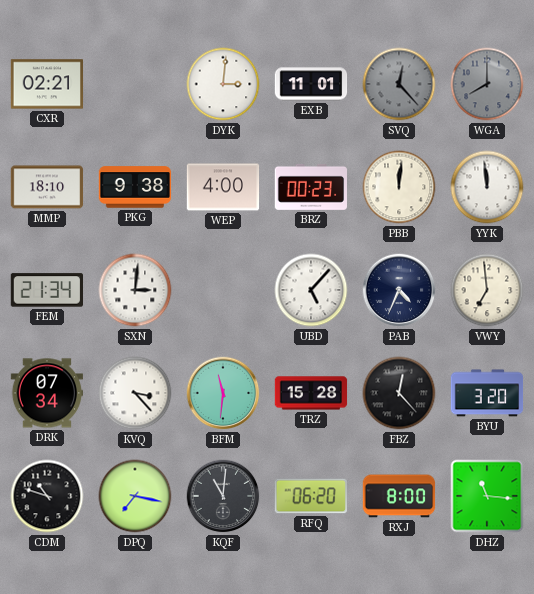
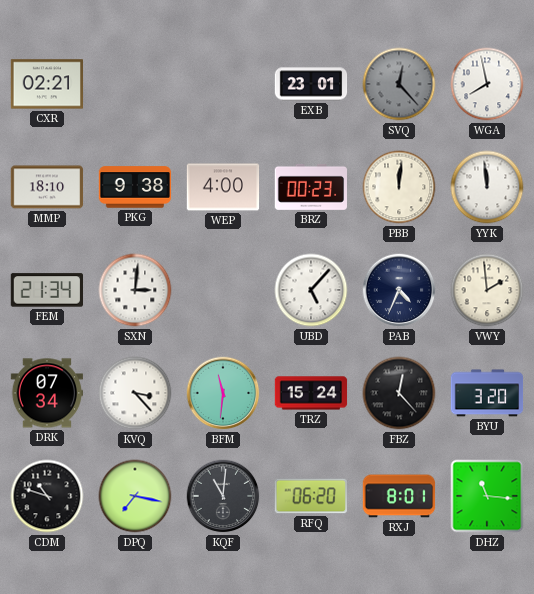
DYK: 3:01 -> none
EXB: 11:01 -> 23:01
WGA: 8:00 -> 7:58
WGA dial: grey -> white
VWY: 6:59 -> 1:59
TRZ: 15:28 -> 15:24
RXJ: 8:00 -> 8:01
